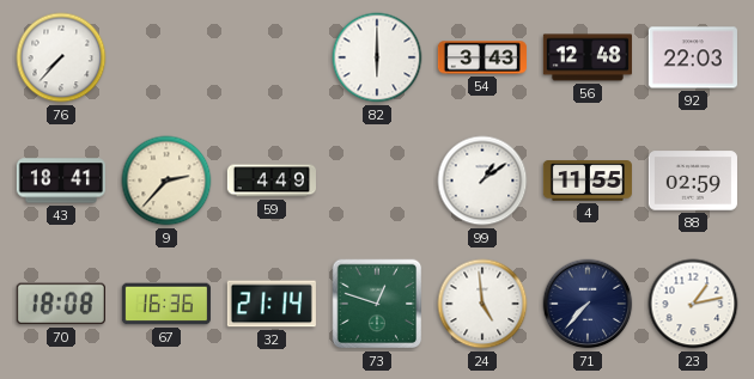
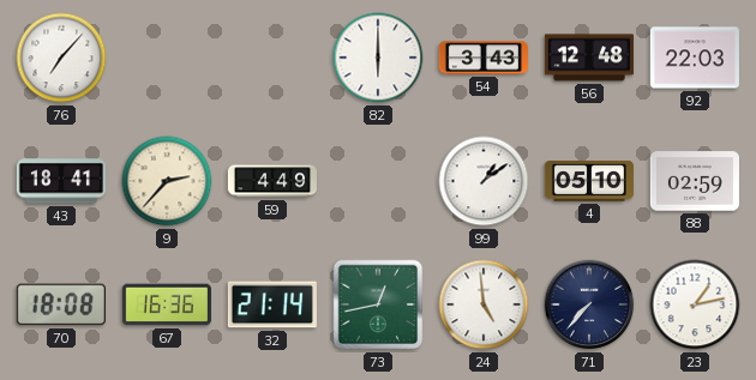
76: 7:37 -> 7:07
4: 11:55 -> 05:10
73: 12:48 -> 12:43
